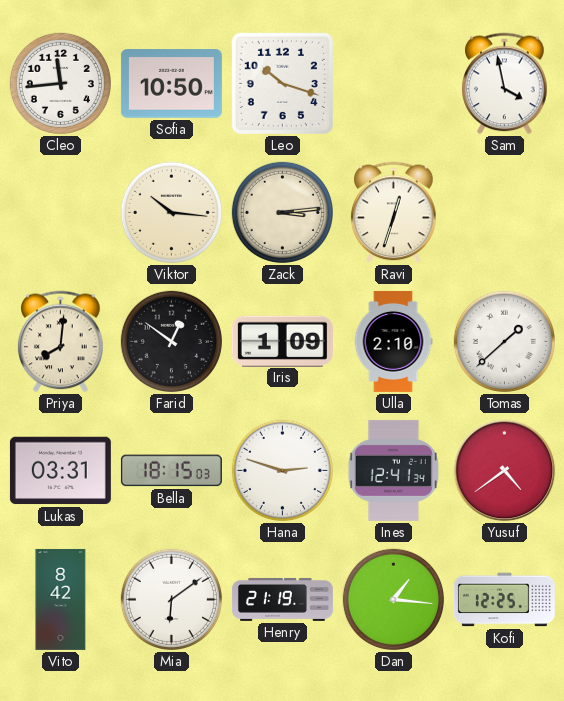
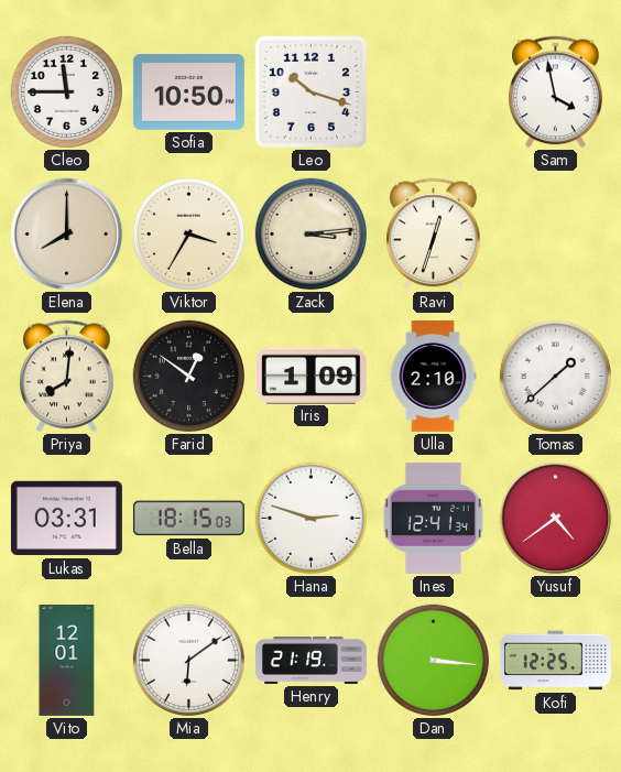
Cleo: 11:44 -> 11:45
Elena: none -> 8:00
Viktor: 10:16 -> 3:35
Vito: 8:42 -> 12:01
Dan: 1:16 -> 3:16
